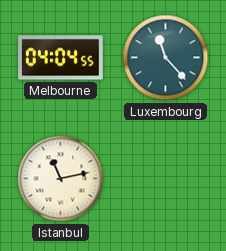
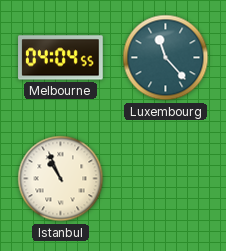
Istanbul: 11:13 -> 10:56
